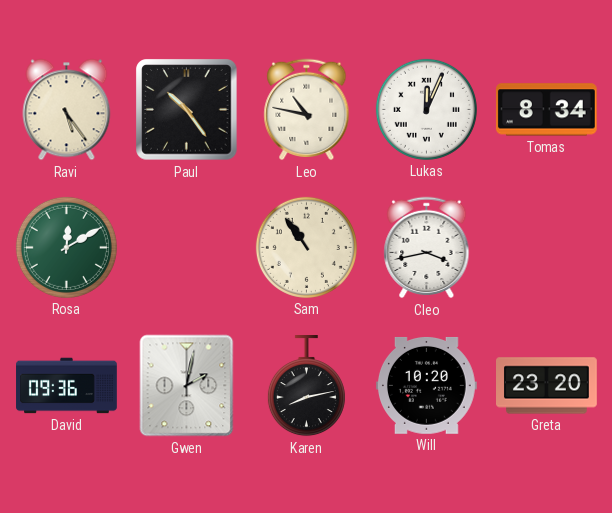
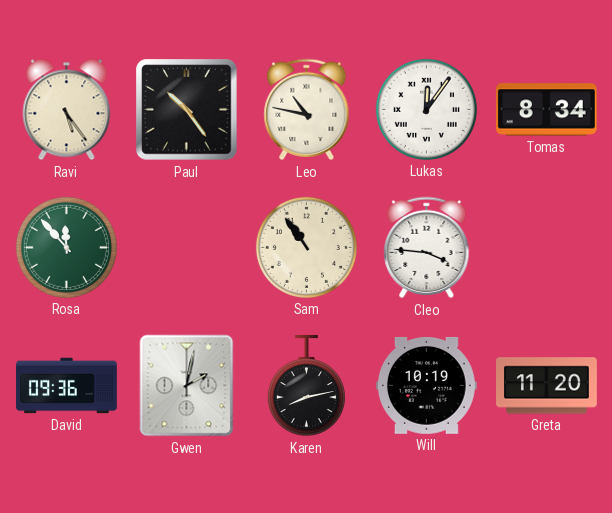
Lukas: 12:04 -> 12:06
Rosa: 12:10 -> 11:53
Cleo: 3:43 -> 3:46
Will: 10:20 -> 10:19
Greta: 23:20 -> 11:20
